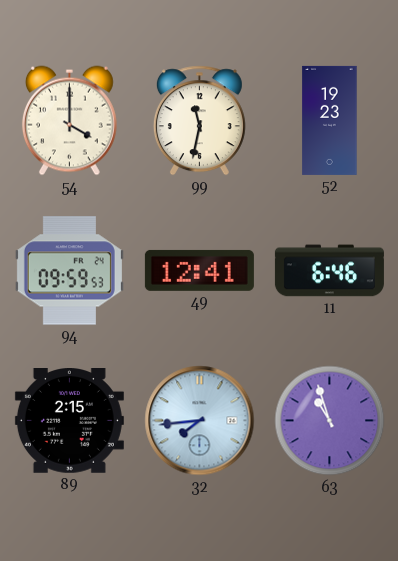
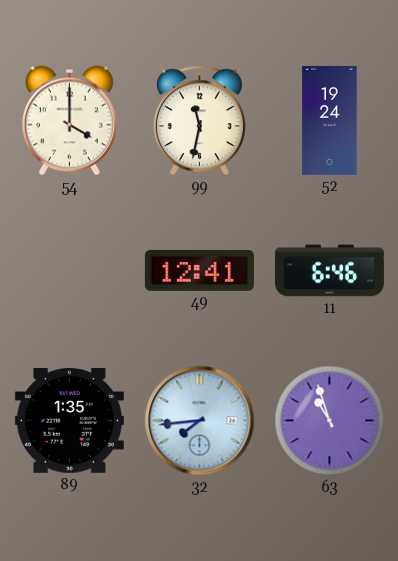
52: 19:23 -> 19:24
94: 09:59 -> none
89: 2:15 -> 1:35
